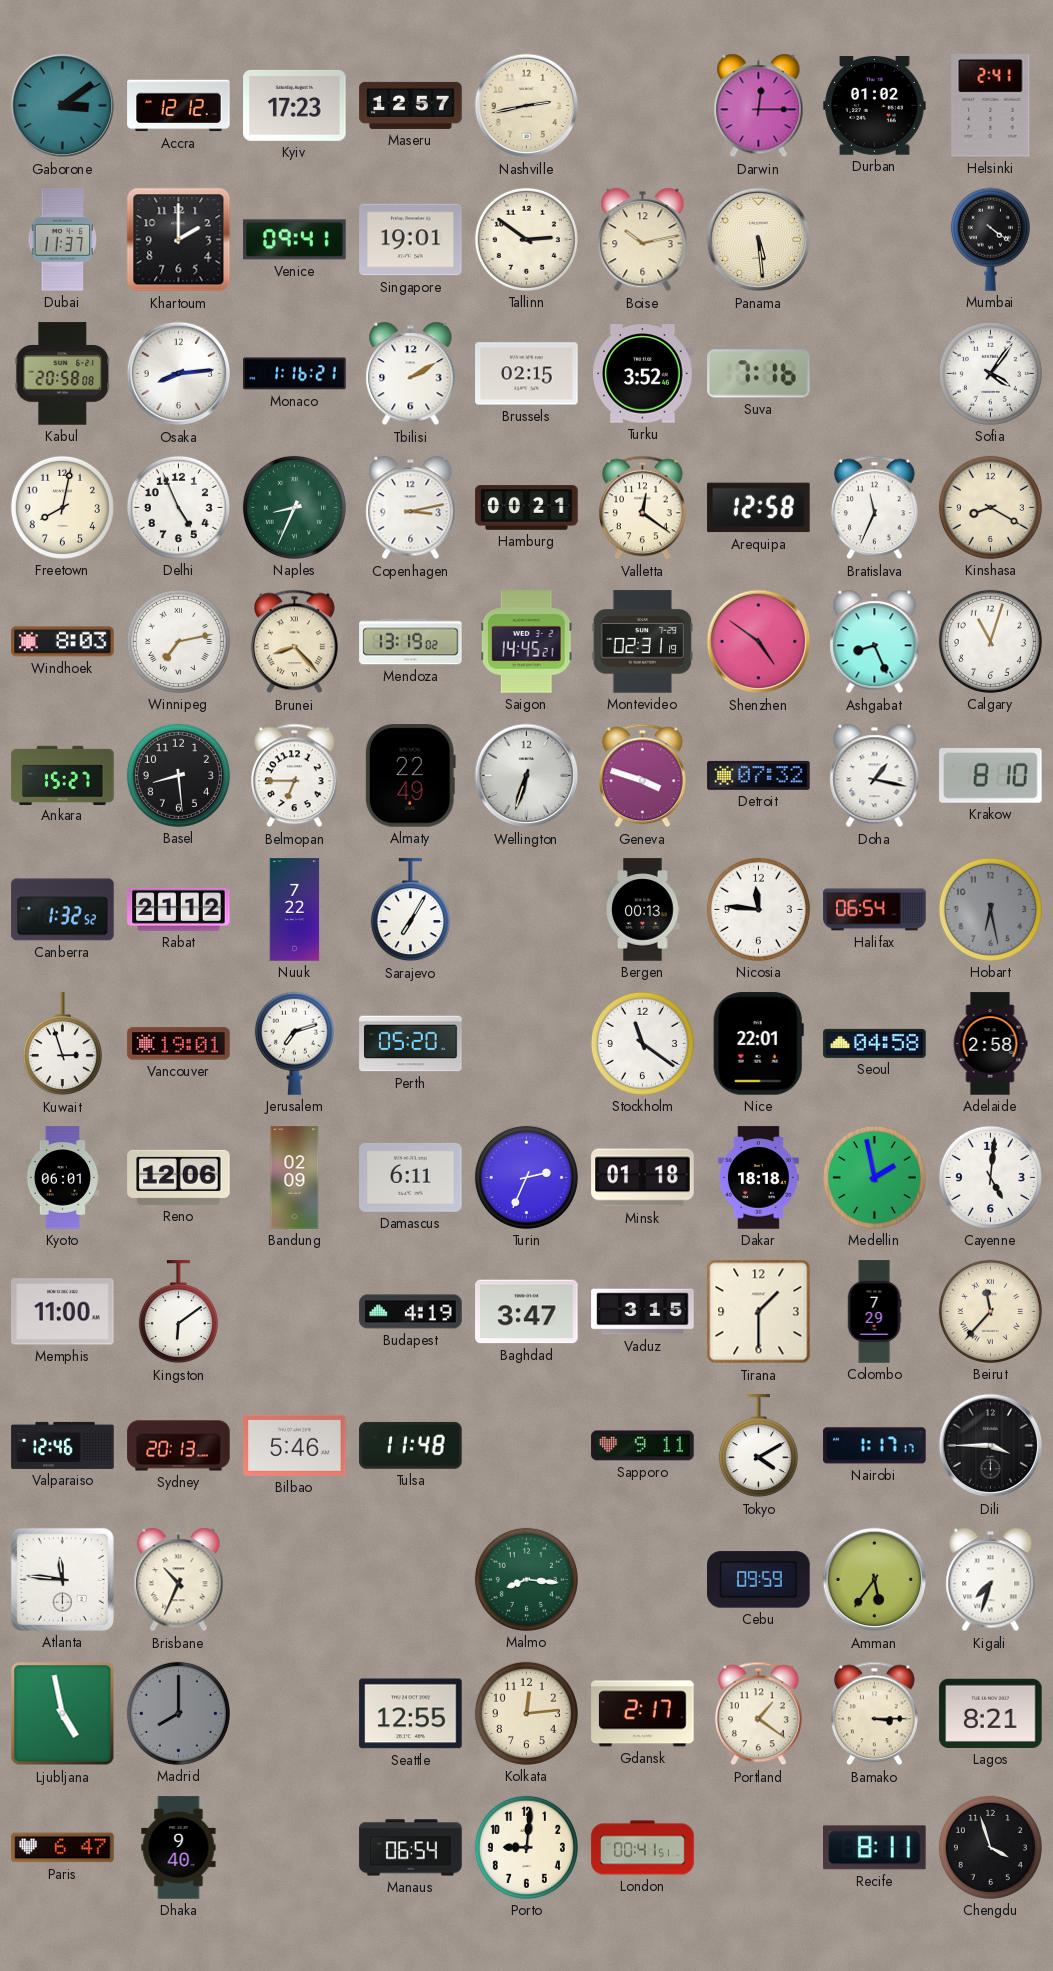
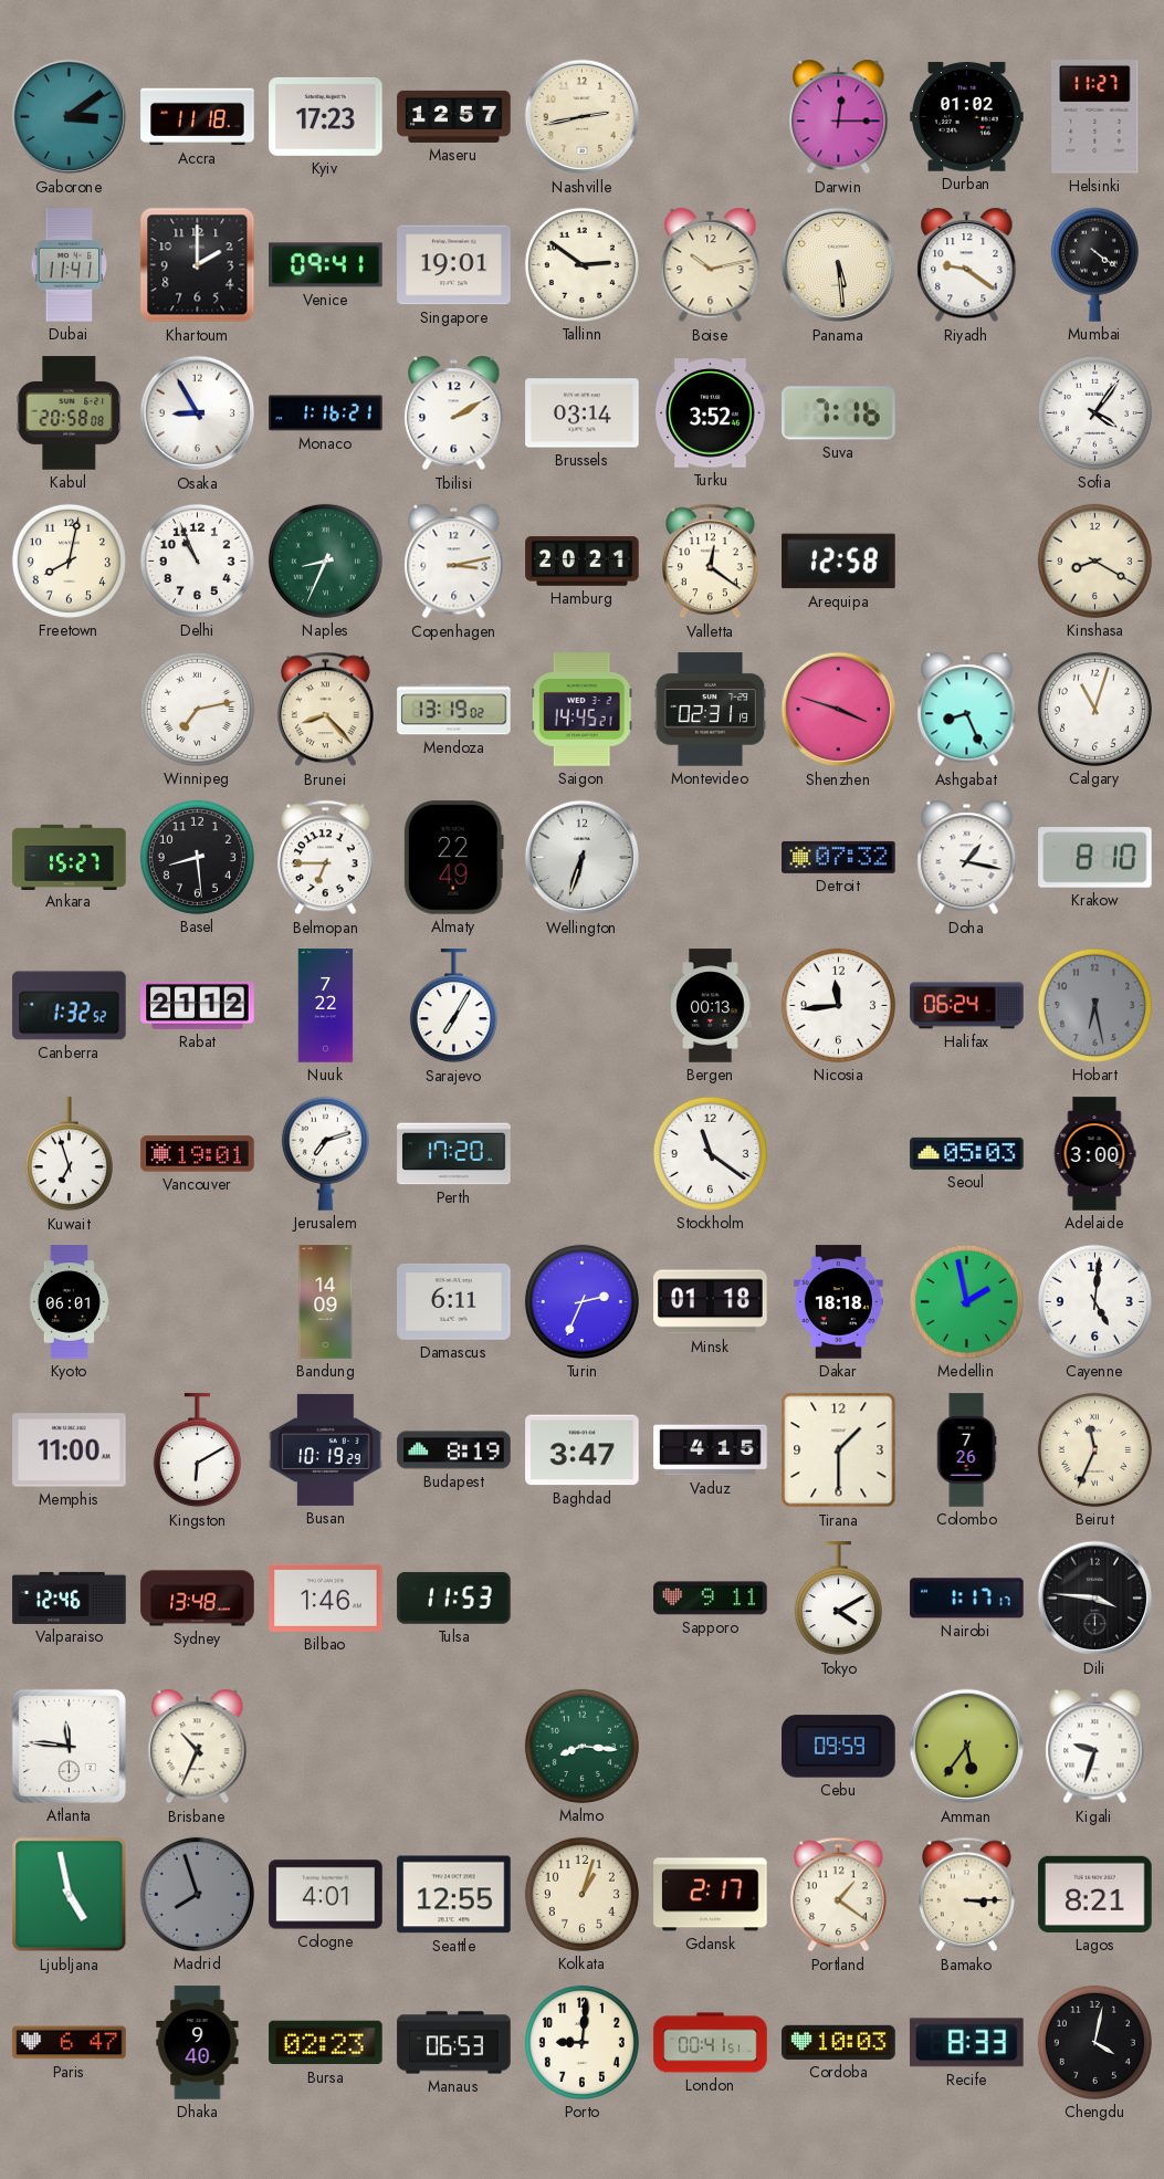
Accra: 12:12 -> 11:18
Helsinki: 2:41 -> 11:27
Dubai: 11:37 -> 11:41
Riyadh: none -> 9:21
Osaka: 8:14 -> 8:55
Brussels: 02:15 -> 03:14
Delhi: 4:56 -> 10:56
Hamburg: 00:21 -> 20:21
Bratislava: 11:34 -> none
Windhoek: 8:03 -> none
Shenzhen: 4:51 -> 3:48
Geneva: 3:48 -> none
Nicosia: 11:46 -> 11:44
Halifax: 06:54 -> 06:24
Kuwait: 2:57 -> 6:57
Perth: 05:20 -> 17:20
Nice: 22:01 -> none
Seoul: 04:58 -> 05:03
Adelaide: 2:58 -> 3:00
Reno: 12:06 -> none
Bandung: 02:09 -> 14:09
Kingston: 6:09 -> 6:10
Busan: none -> 10:19
Budapest: 4:19 -> 8:19
Vaduz: 3:15 -> 4:15
Colombo: 7:29 -> 7:26
Beirut: 11:37 -> 11:34
Sydney: 20:13 -> 13:48
Bilbao: 5:46 -> 1:46
Tulsa: 11:48 -> 11:53
Dili: 3:45 -> 3:46
Kigali: 7:33 -> 9:33
Madrid: 8:00 -> 7:57
Cologne: none -> 4:01
Kolkata: 12:14 -> 1:03
Bursa: none -> 02:23
Manaus: 06:54 -> 06:53
Cordoba: none -> 10:03
Recife: 8:11 -> 8:33
Chengdu: 3:57 -> 4:02
